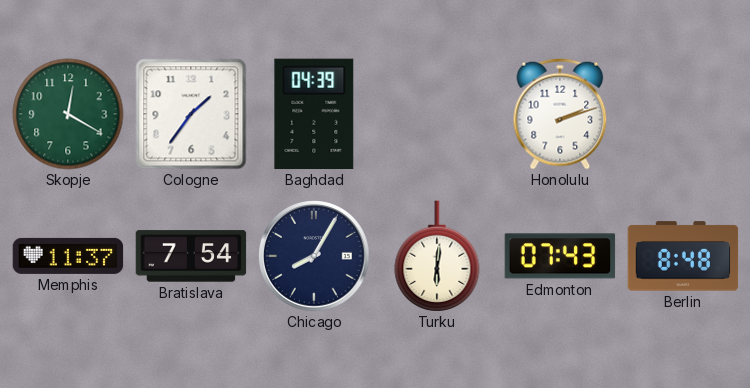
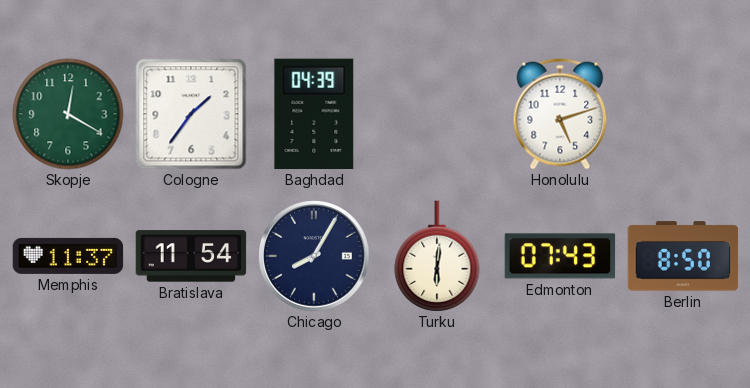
Honolulu: 2:12 -> 5:12
Bratislava: 7:54 -> 11:54
Berlin: 8:48 -> 8:50
